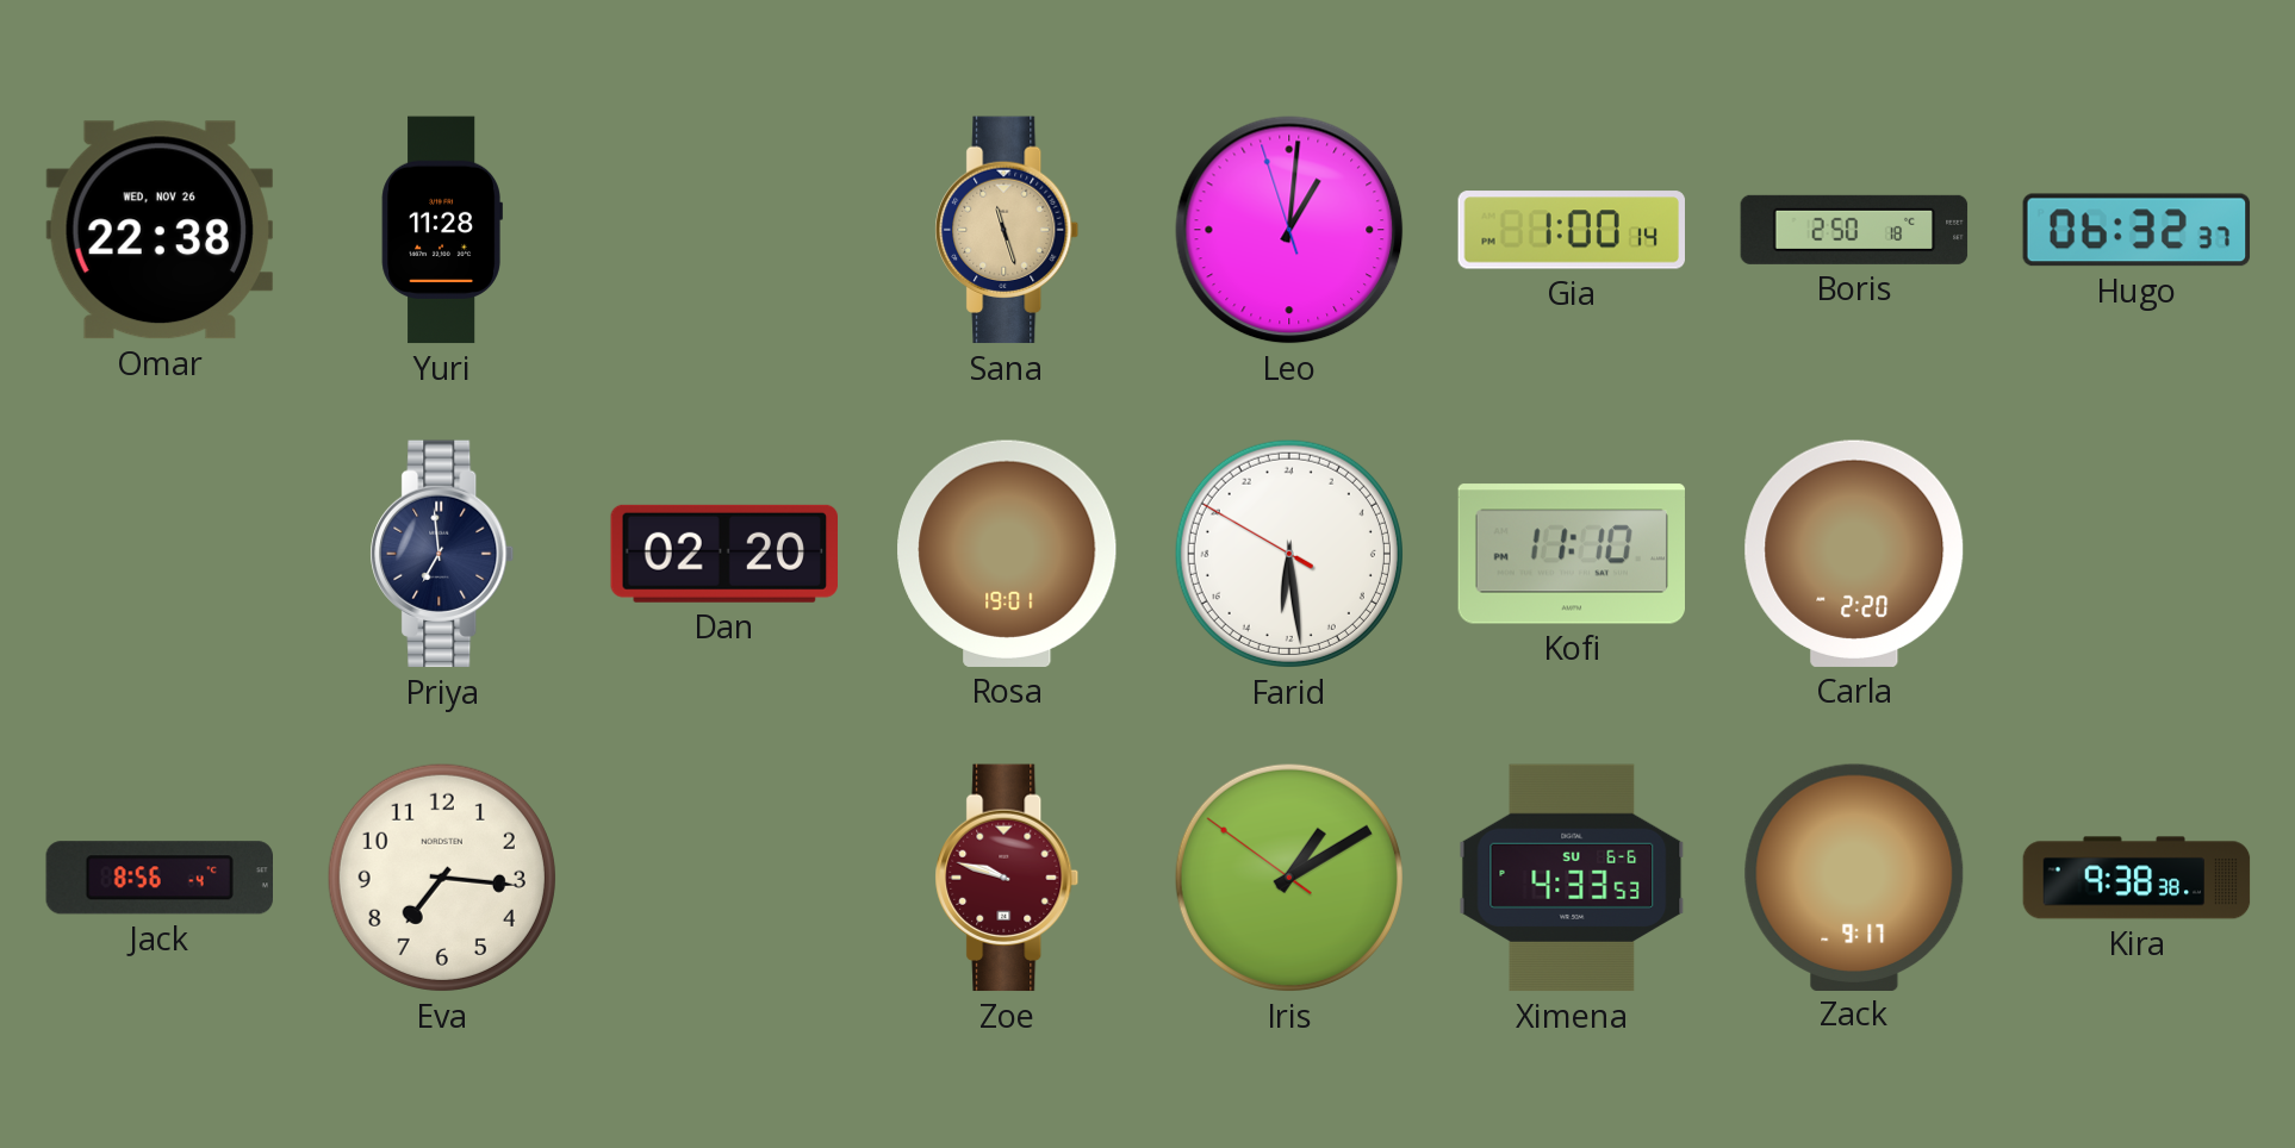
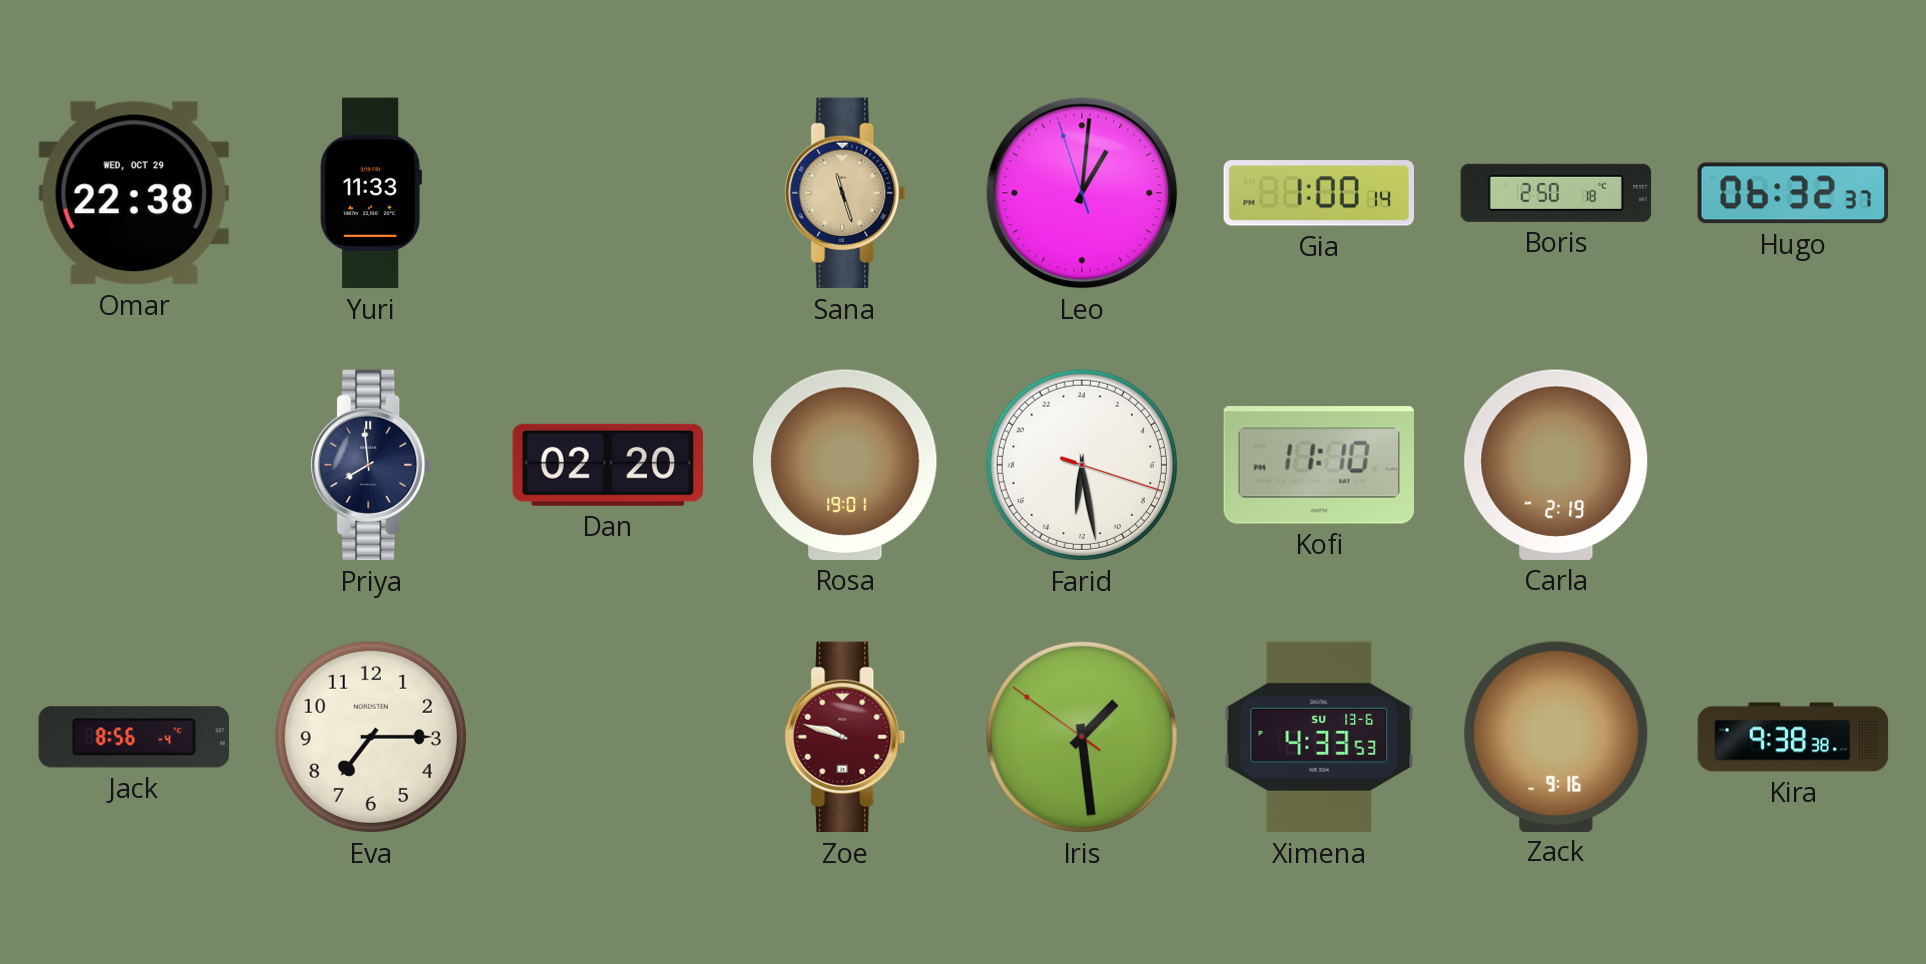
Omar date: WED, NOV 26 -> WED, OCT 29
Yuri: 11:28 -> 11:33
Priya: 6:59 -> 7:59
Farid: 12:28:50 -> 12:28:18
Carla: 2:20 -> 2:19
Eva: 7:16 -> 7:15
Iris: 1:09 -> 1:28
Ximena date: SU 6-6 -> SU 13-6
Zack: 9:17 -> 9:16
